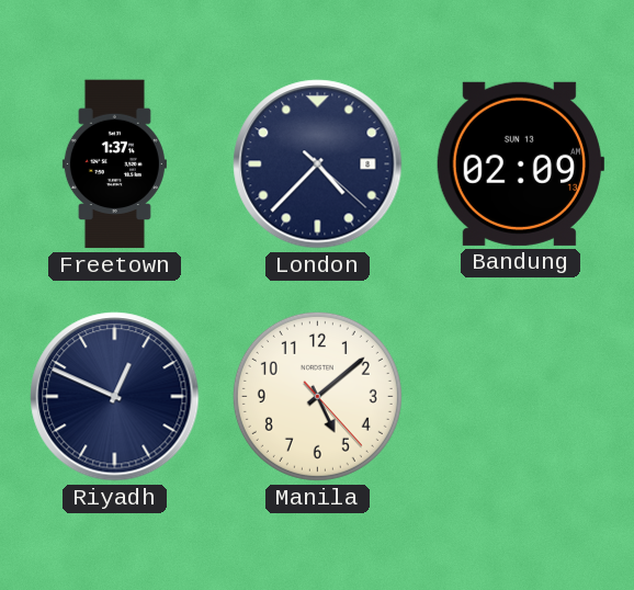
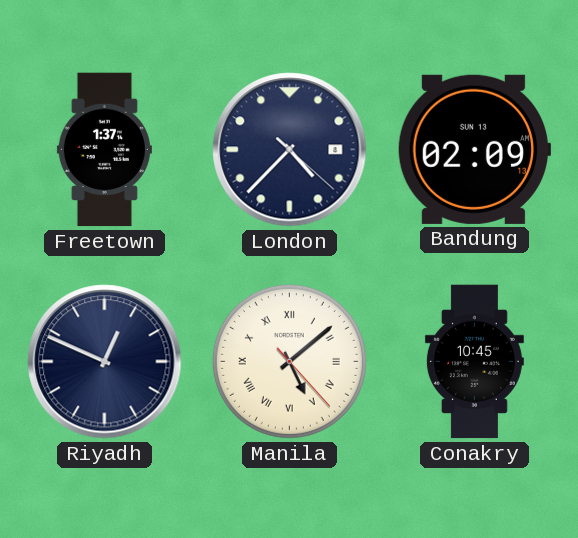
Manila numerals: Arabic -> Roman
Conakry: none -> 10:45
